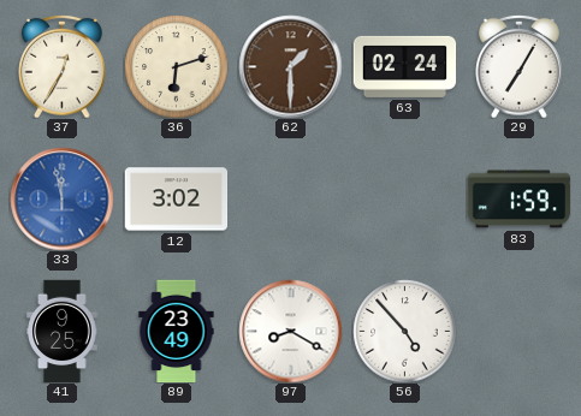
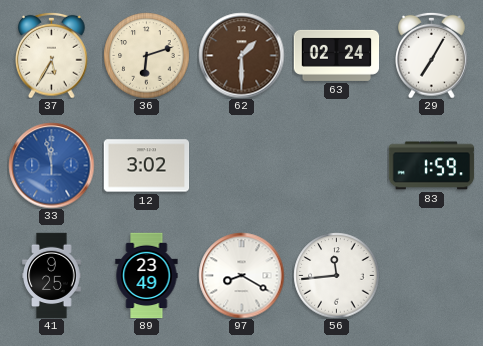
37: 12:35 -> 5:35
56: 4:53 -> 11:44
